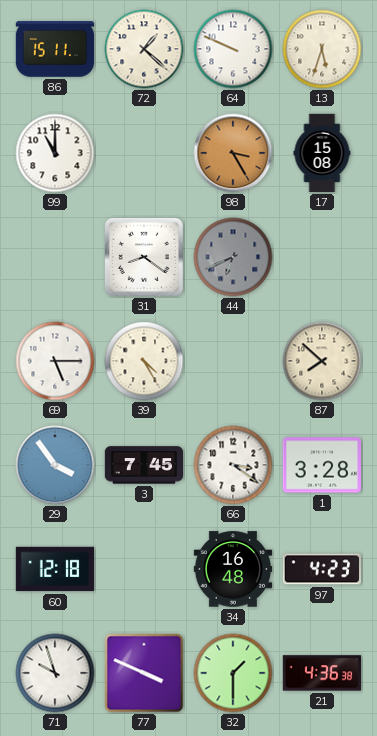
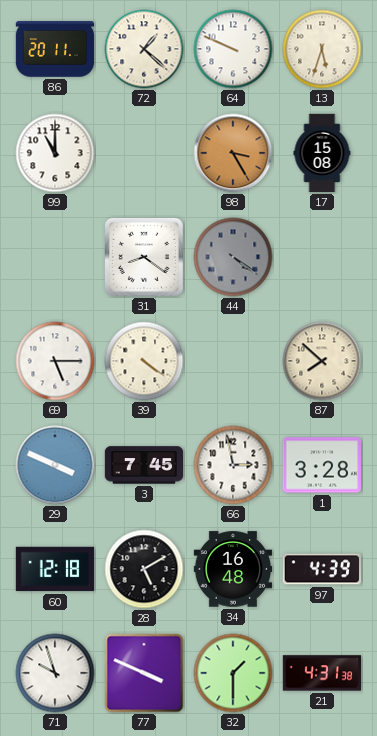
86: 15:11 -> 20:11
44: 6:41 -> 4:21
39: 4:25 -> 4:21
29: 3:54 -> 3:49
66: 3:21 -> 2:58
28: none -> 5:10
97: 4:23 -> 4:39
21: 4:36 -> 4:31
